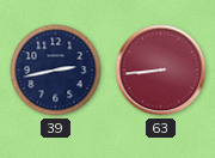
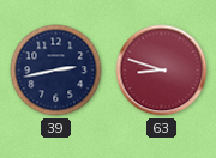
63: 8:44 -> 8:48
